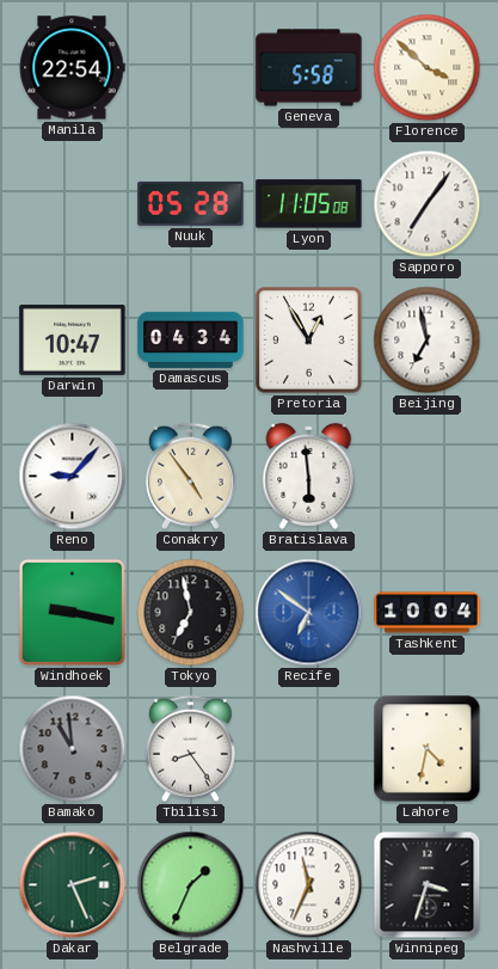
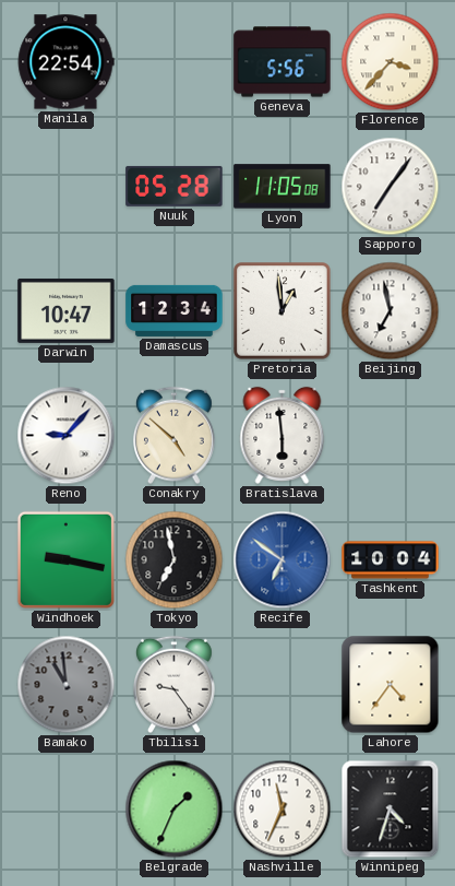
Geneva: 5:58 -> 5:56
Florence: 3:52 -> 3:37
Damascus: 04:34 -> 12:34
Pretoria: 12:55 -> 12:59
Conakry: 4:54 -> 4:52
Tbilisi: 8:24 -> 9:24
Lahore: 4:32 -> 4:36
Dakar: 2:26 -> none
Winnipeg: 3:33 -> 4:33
